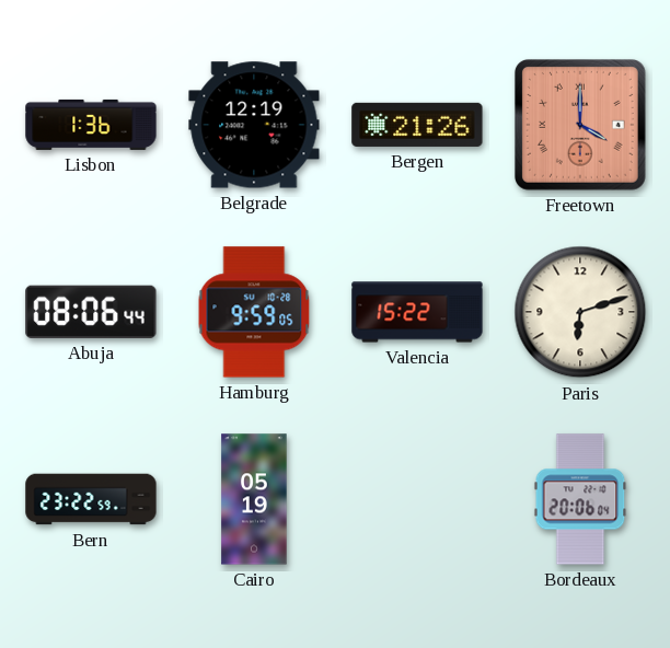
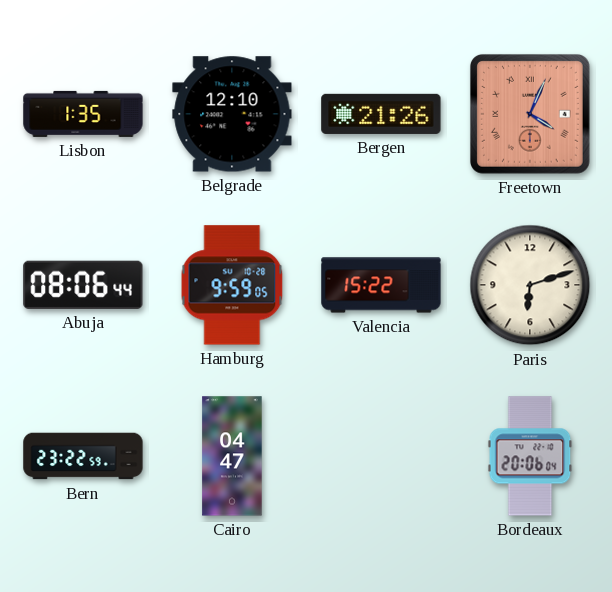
Lisbon: 1:36 -> 1:35
Belgrade: 12:19 -> 12:10
Freetown: 4:00 -> 4:04
Cairo: 05:19 -> 04:47
